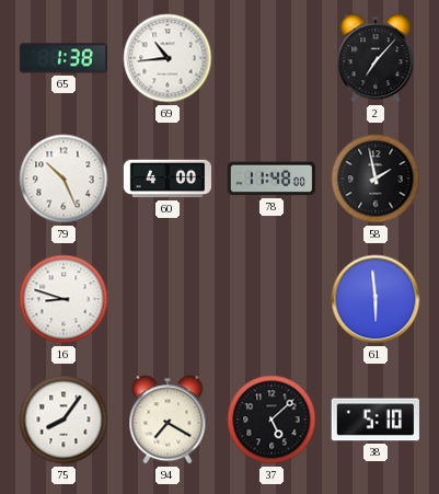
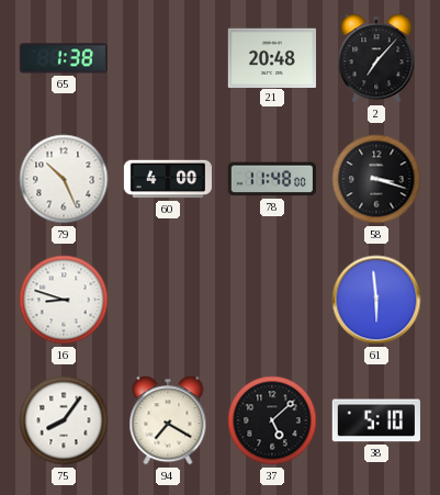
69: 10:44 -> none
21: none -> 20:48
58: 1:58 -> 3:18
